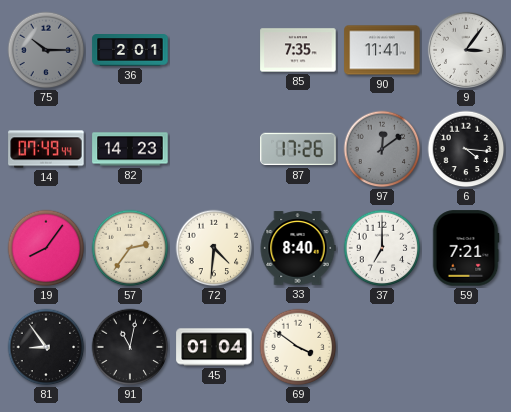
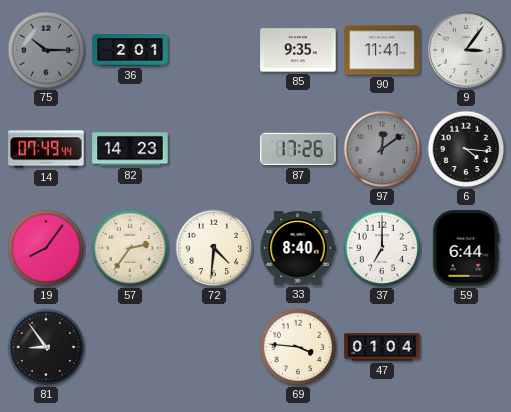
85: 7:35 -> 9:35
59: 7:21 -> 6:44
91: 11:02 -> none
45: 01:04 -> none
69: 3:51 -> 3:46
47: none -> 01:04
